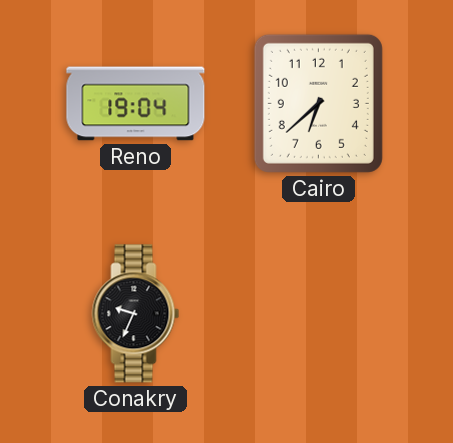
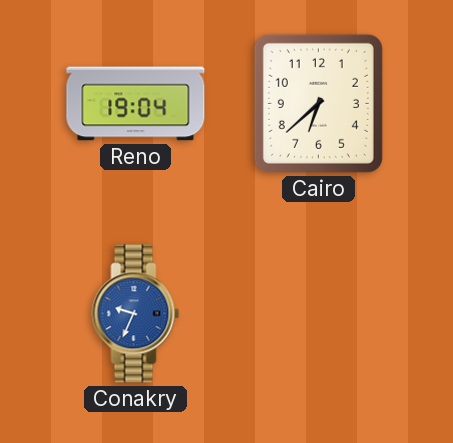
Conakry dial: black -> blue
